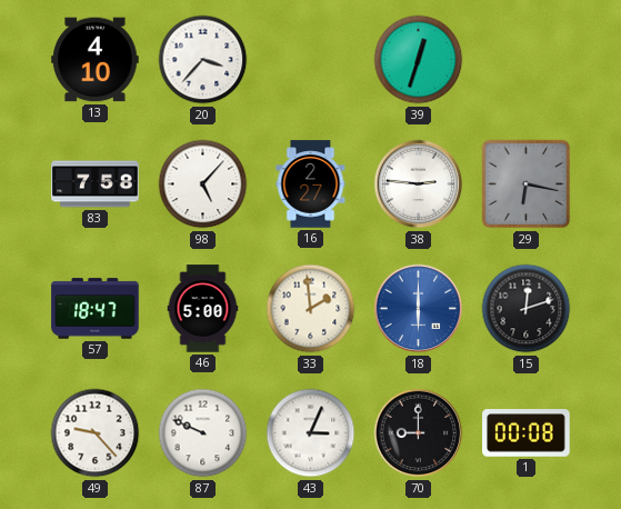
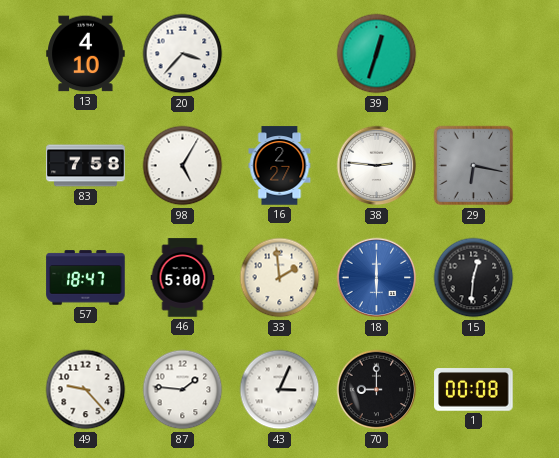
98: 5:07 -> 5:05
15: 12:12 -> 12:31
87: 9:49 -> 1:46
